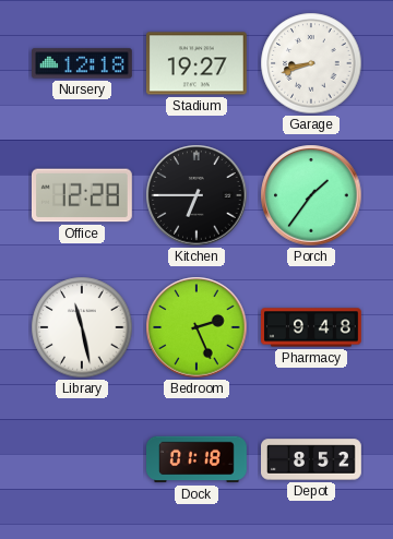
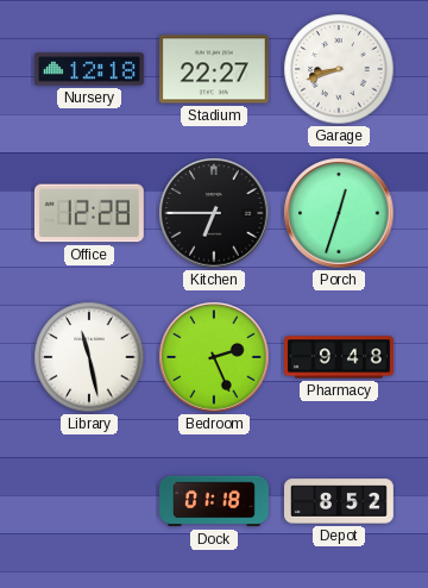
Stadium: 19:27 -> 22:27
Porch: 1:36 -> 12:33
